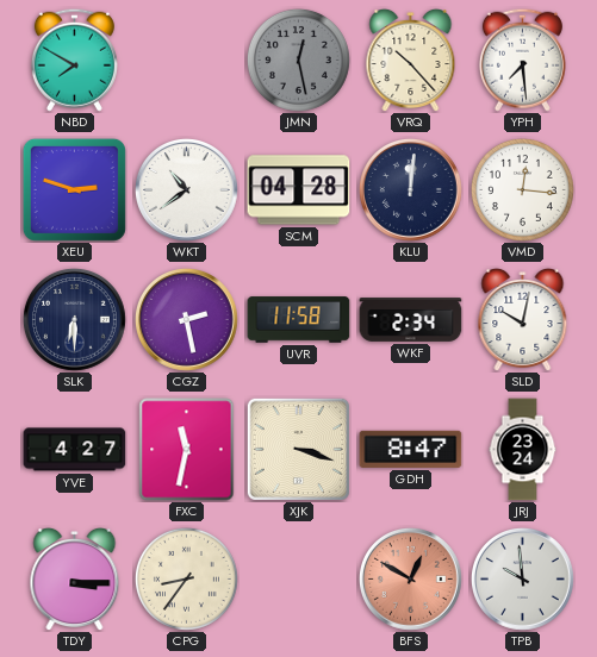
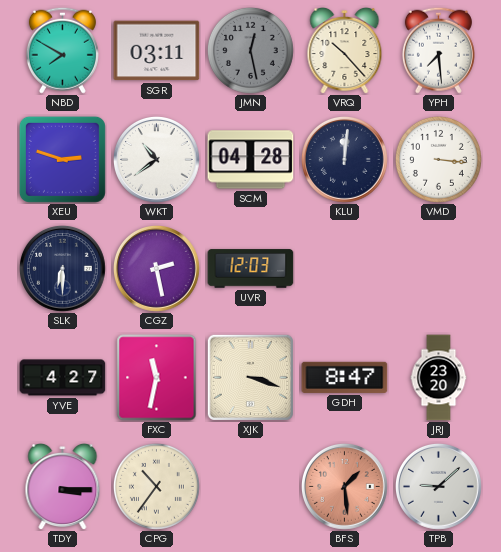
SGR: none -> 03:11
VMD: 12:16 -> 3:16
UVR: 11:58 -> 12:03
WKF: 2:34 -> none
SLD: 10:02 -> none
JRJ: 23:24 -> 23:20
CPG: 8:36 -> 10:36
BFS: 12:50 -> 1:29
TPB: 9:59 -> 9:08
